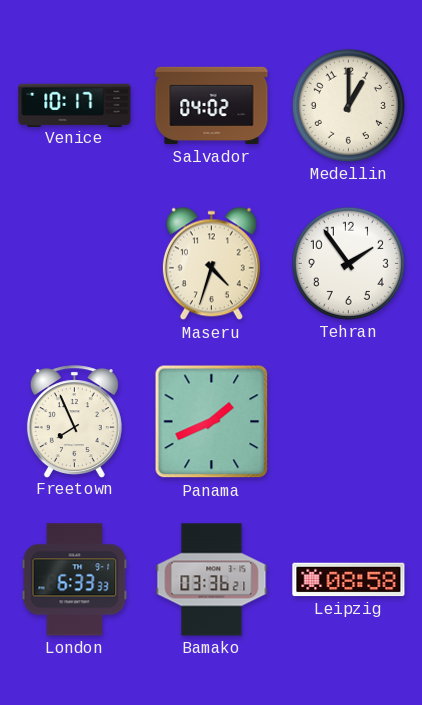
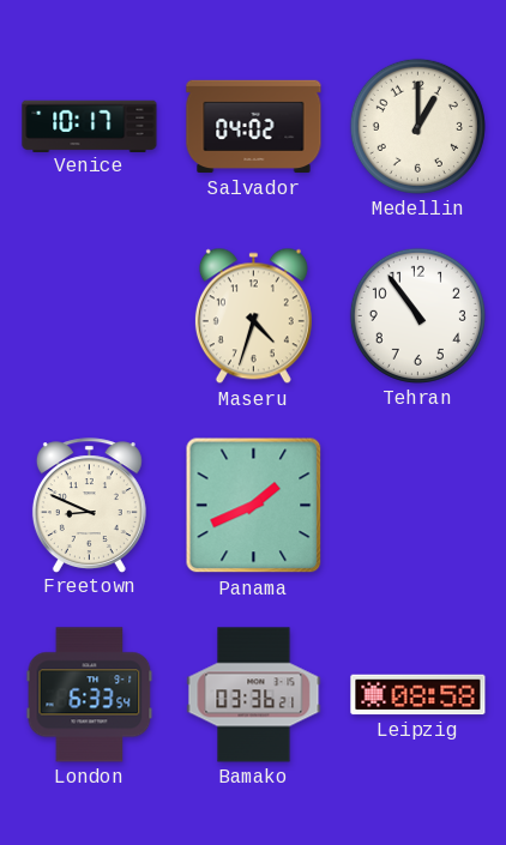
Tehran: 1:54 -> 10:54
Freetown: 7:56 -> 8:49
London: 6:33:33 -> 6:33:54
